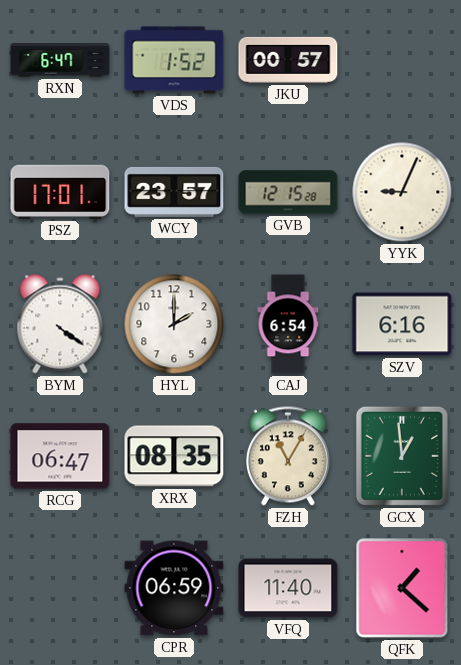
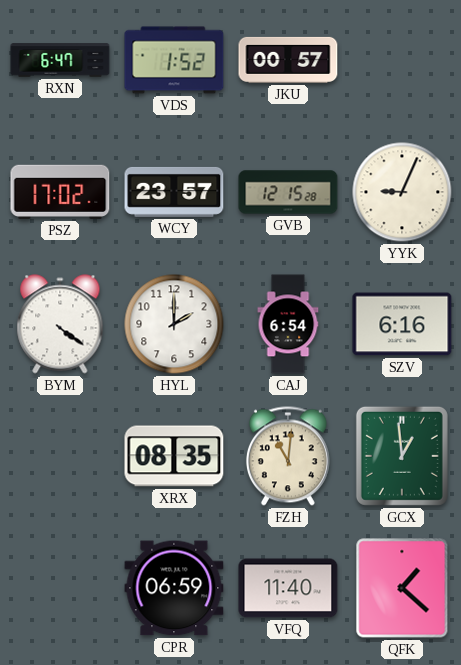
PSZ: 17:01 -> 17:02
RCG: 06:47 -> none
FZH: 11:05 -> 11:01
